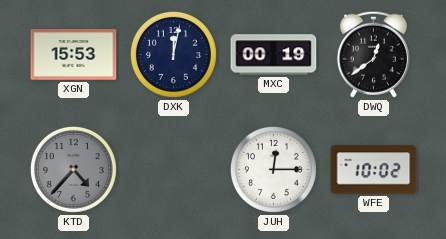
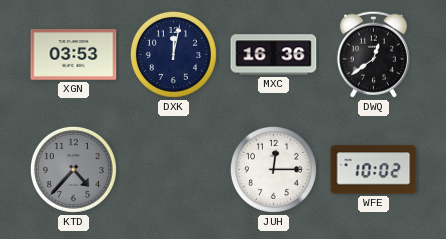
XGN: 15:53 -> 03:53
MXC: 00:19 -> 16:36
